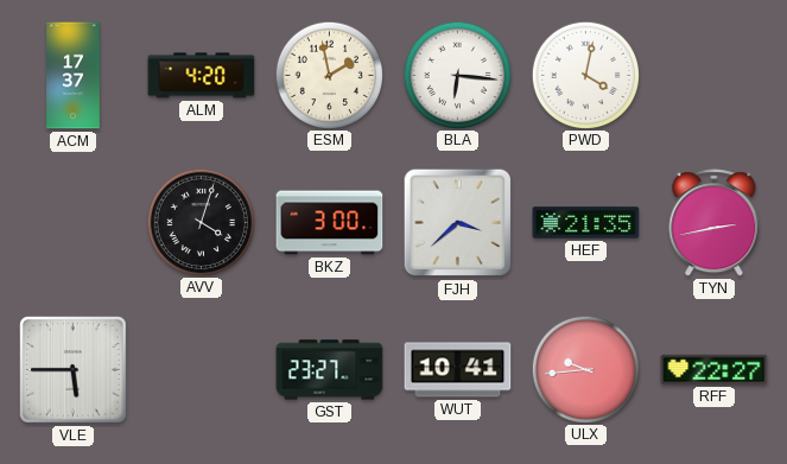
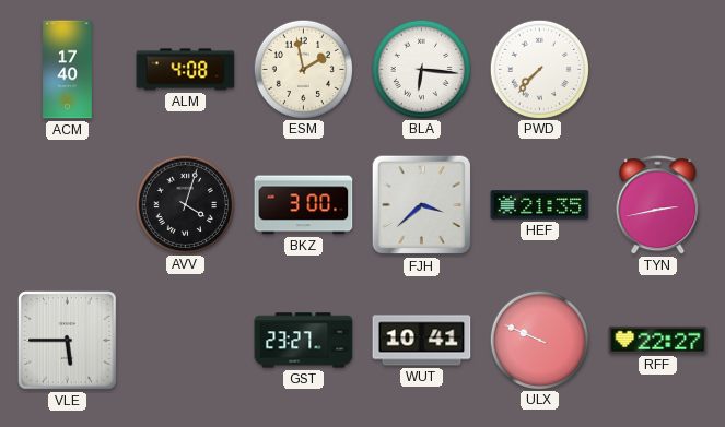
ACM: 17:37 -> 17:40
ALM: 4:20 -> 4:08
PWD: 4:02 -> 7:37
ULX: 9:44 -> 9:49
